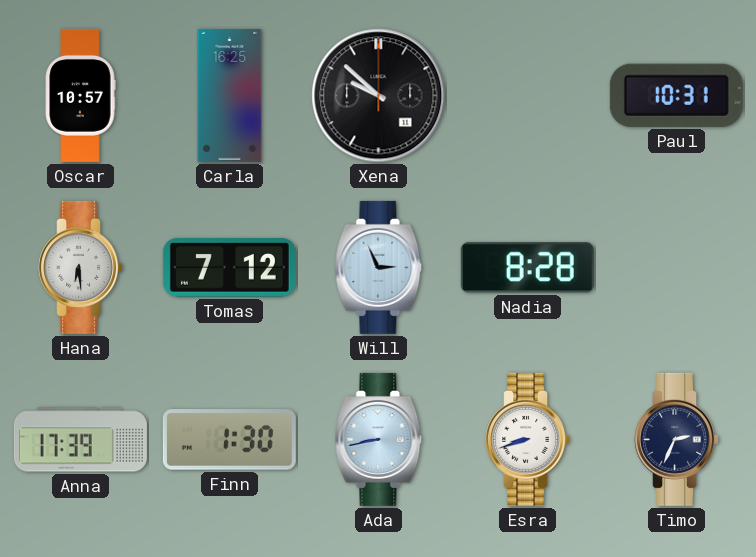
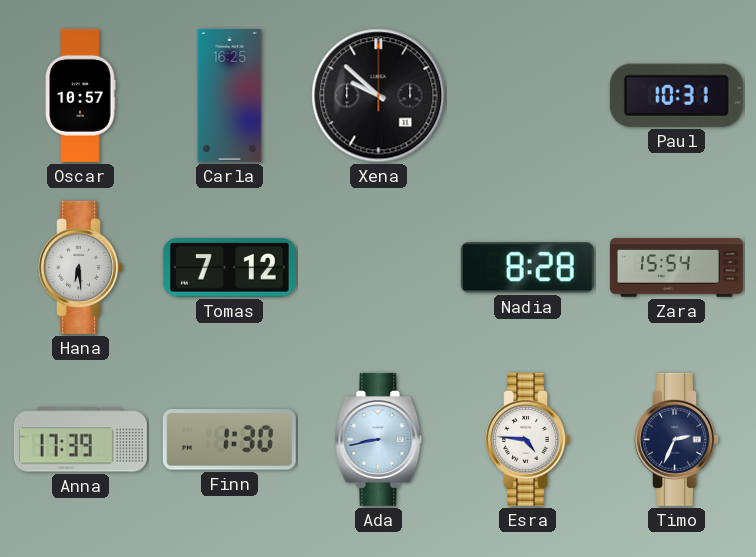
Will: 2:56 -> none
Zara: none -> 15:54
Esra: 8:42 -> 4:46
